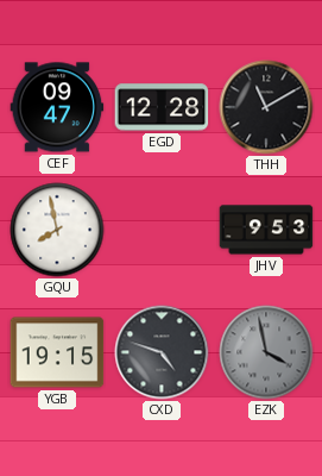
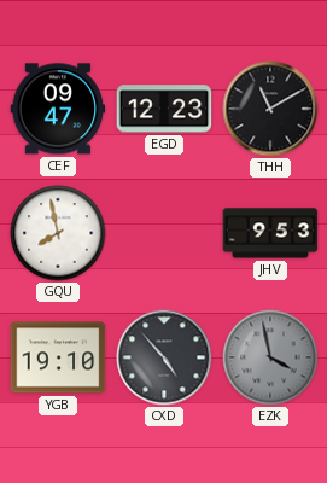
EGD: 12:28 -> 12:23
YGB: 19:15 -> 19:10
CXD: 4:48 -> 4:53
